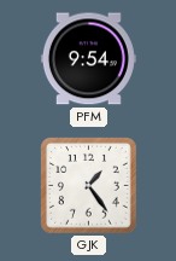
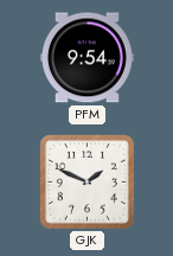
GJK: 1:24 -> 1:49
